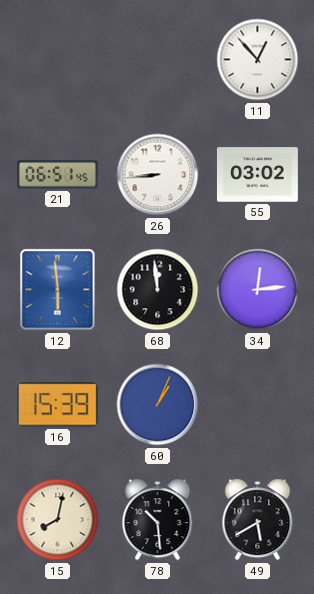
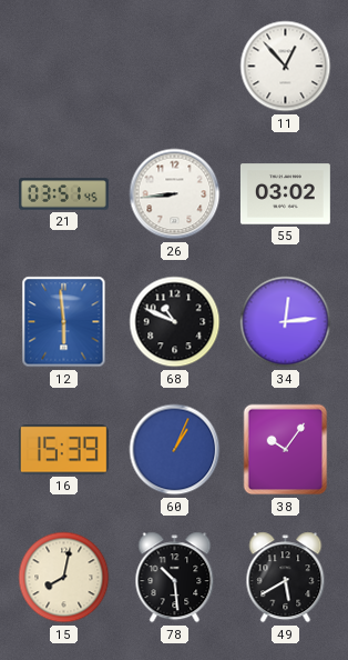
21: 06:51 -> 03:51
68: 11:59 -> 10:49
38: none -> 10:06
